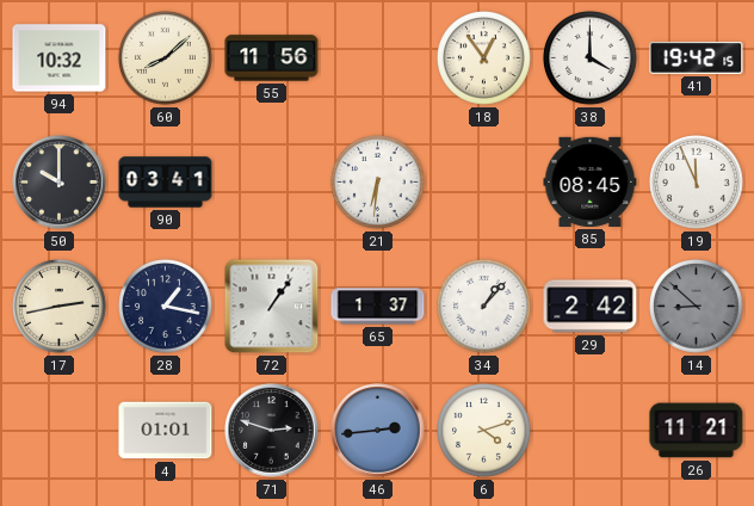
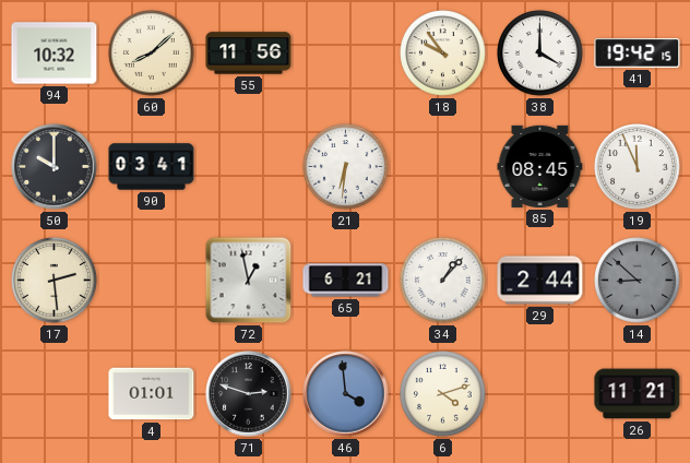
18: 12:54 -> 9:54
17: 2:43 -> 2:29
28: 1:17 -> none
72: 1:06 -> 12:58
65: 1:37 -> 6:21
29: 2:42 -> 2:44
46: 2:44 -> 3:59
